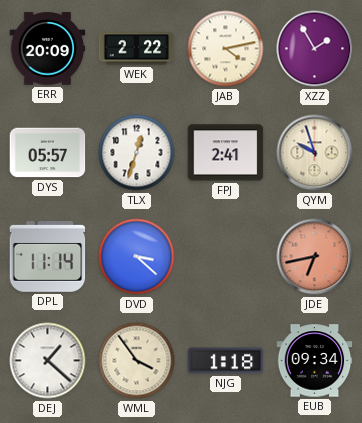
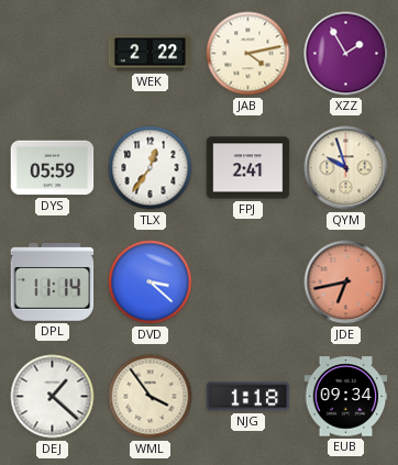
ERR: 20:09 -> none
DYS: 05:57 -> 05:59
TLX: 12:33 -> 12:36
